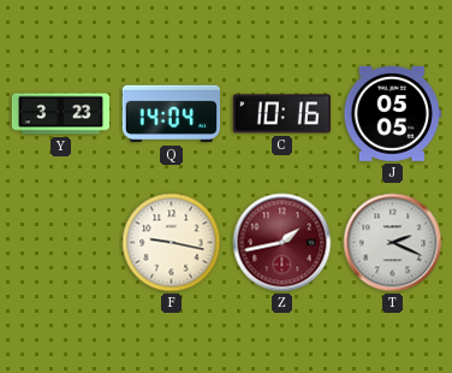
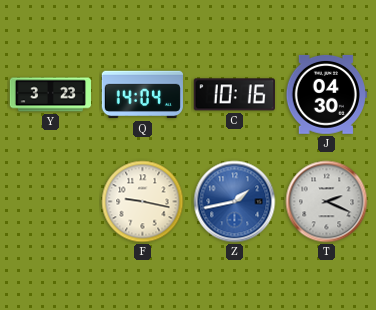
J: 05:05 -> 04:30
Z dial: burgundy -> blue
